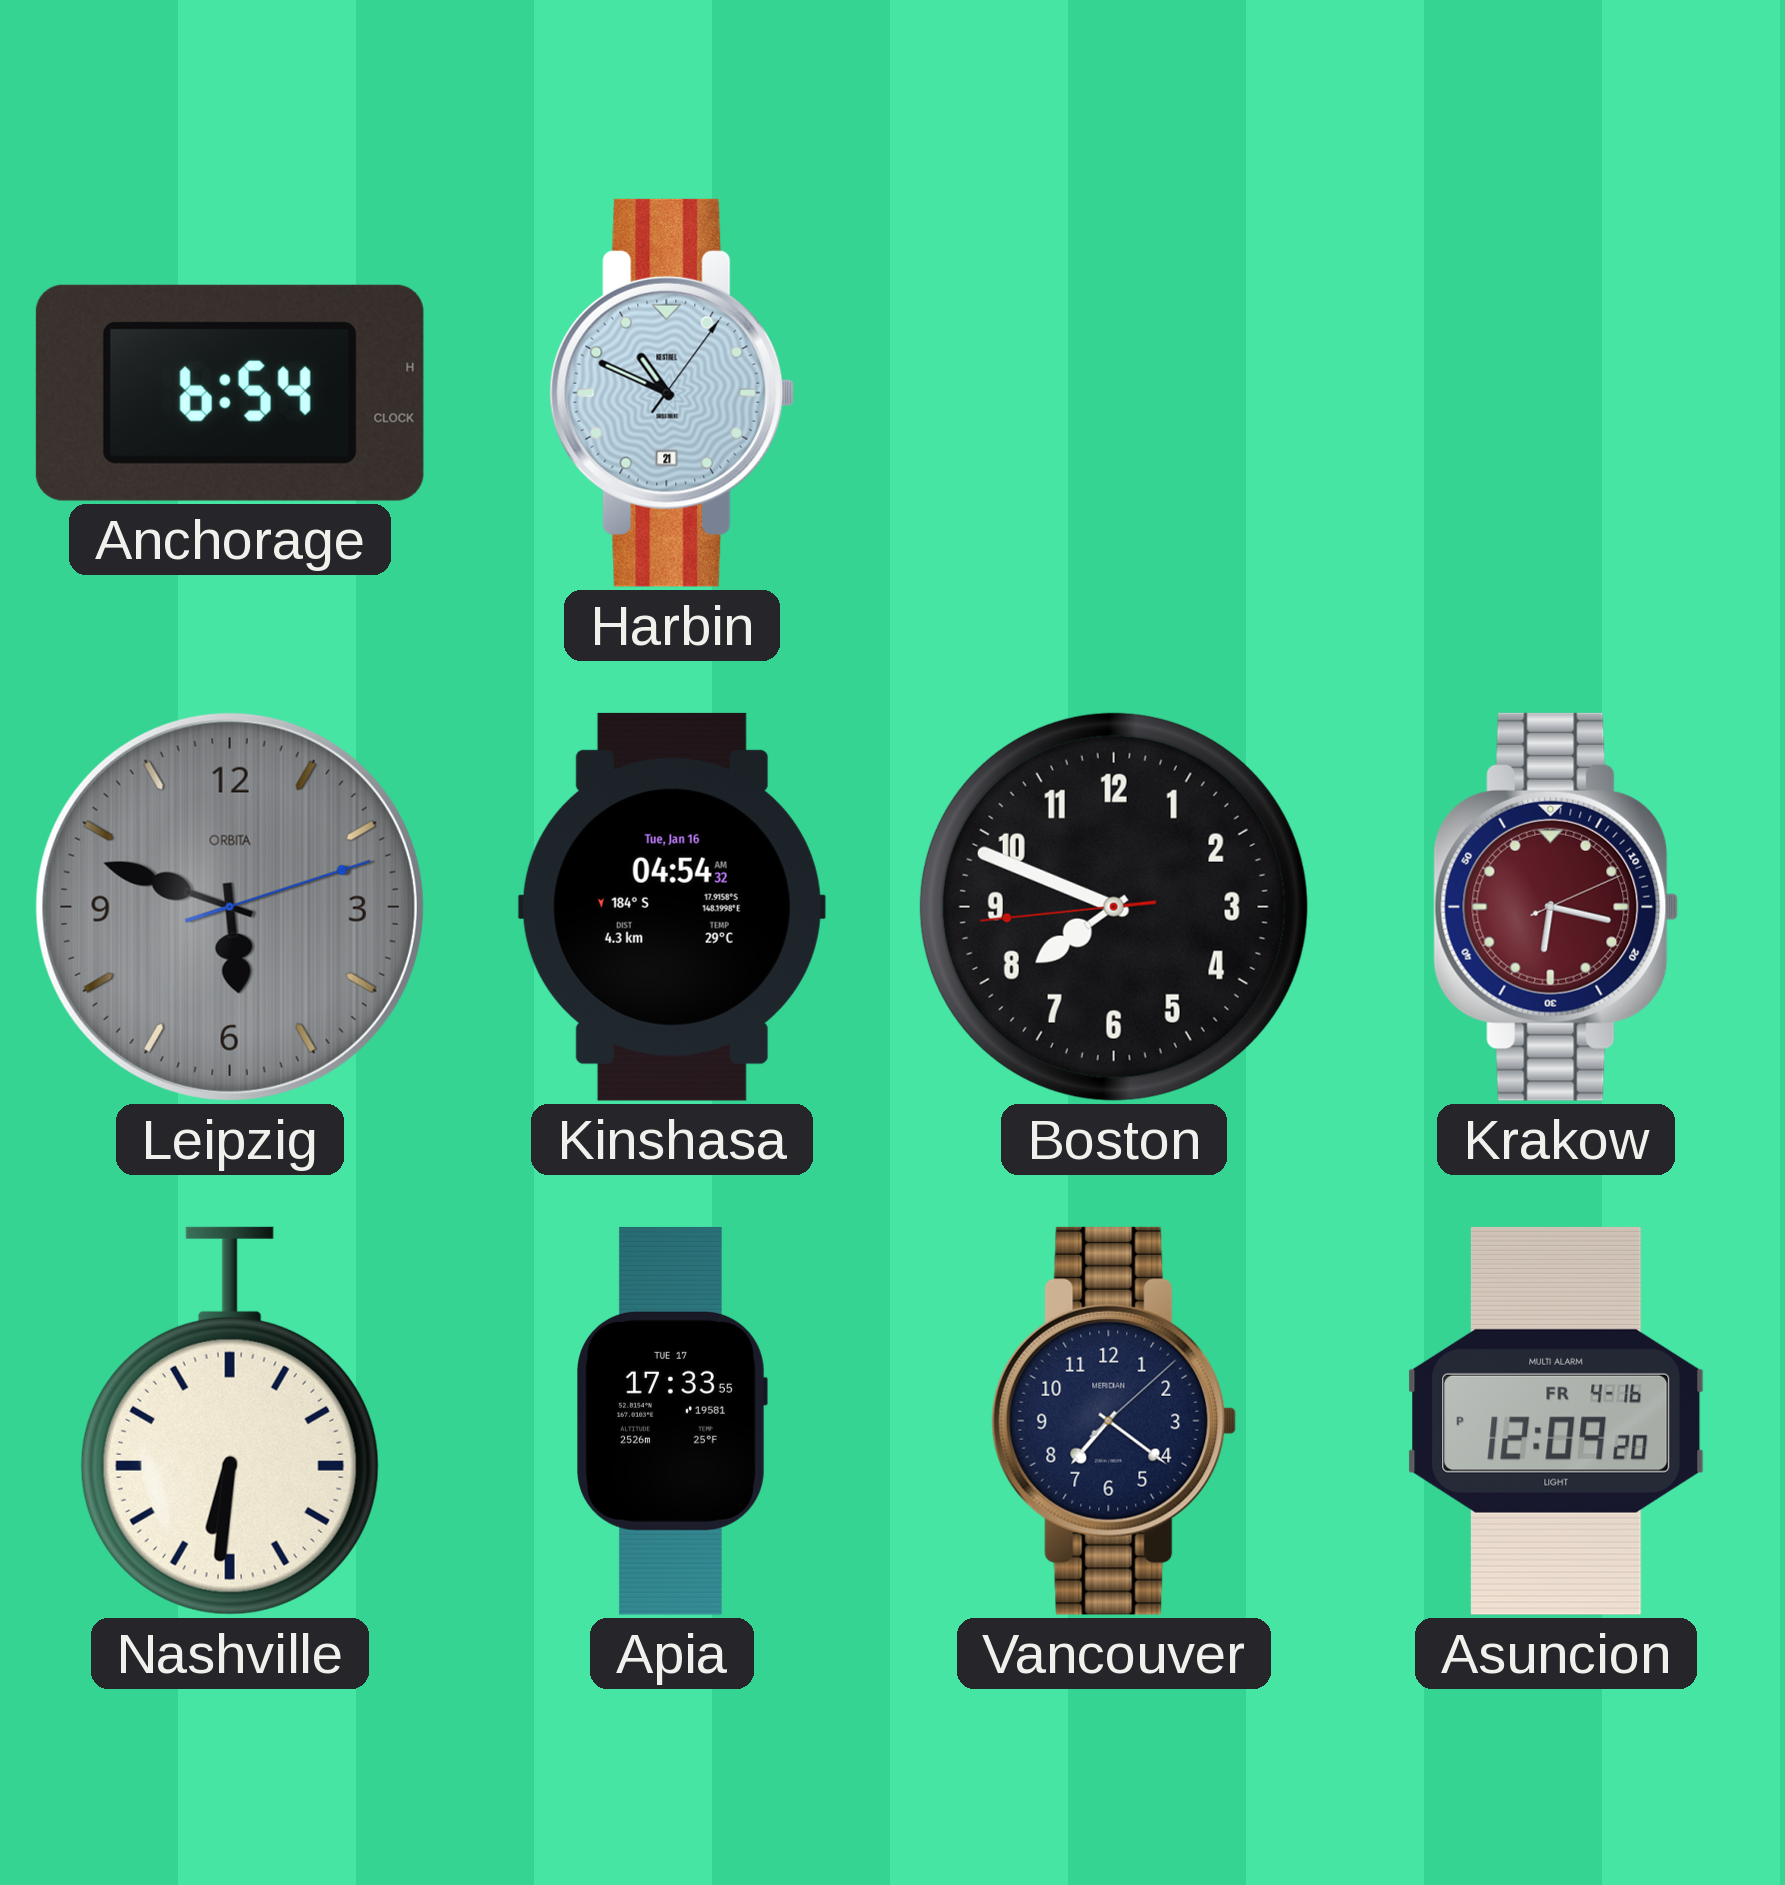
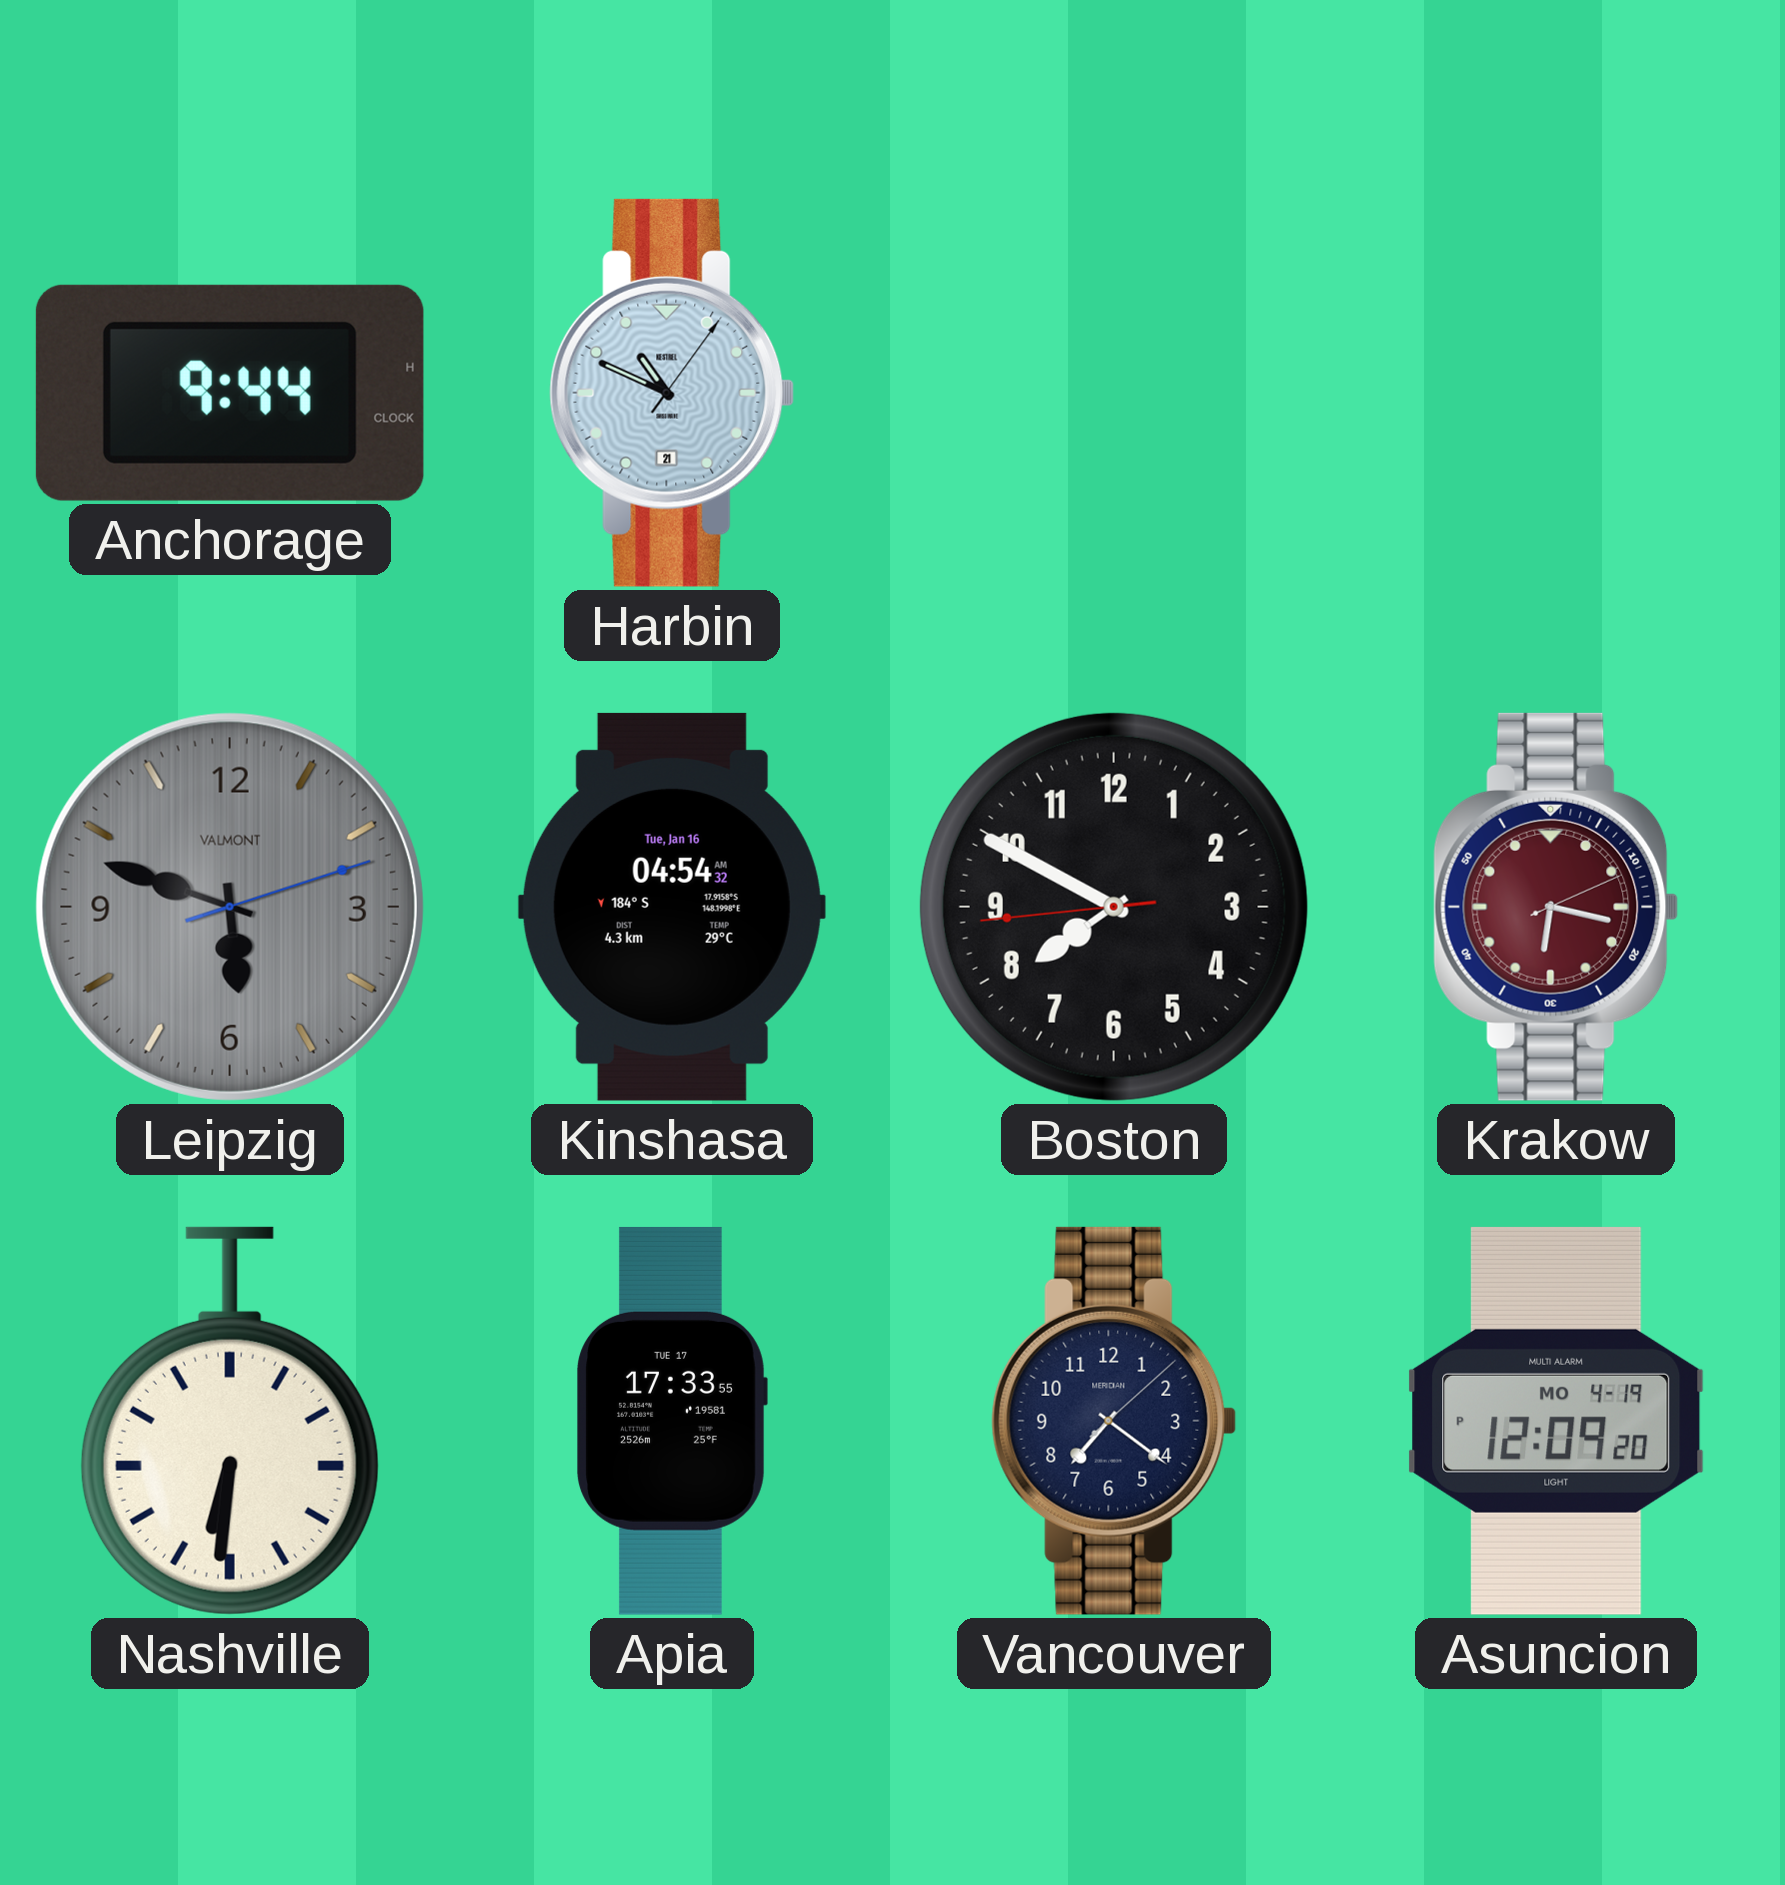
Anchorage: 6:54 -> 9:44
Leipzig brand: ORBITA -> VALMONT
Boston: 7:48 -> 7:49
Asuncion date: FR 4-16 -> MO 4-19
